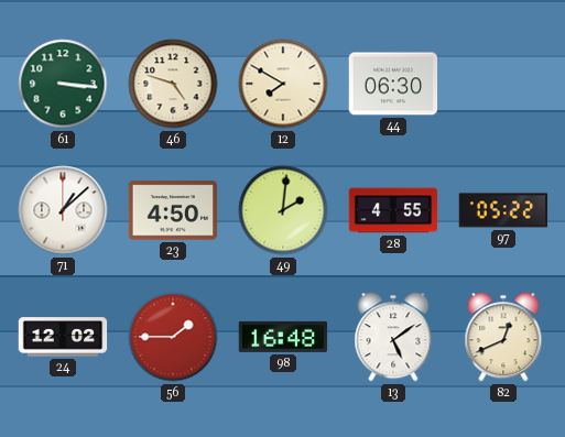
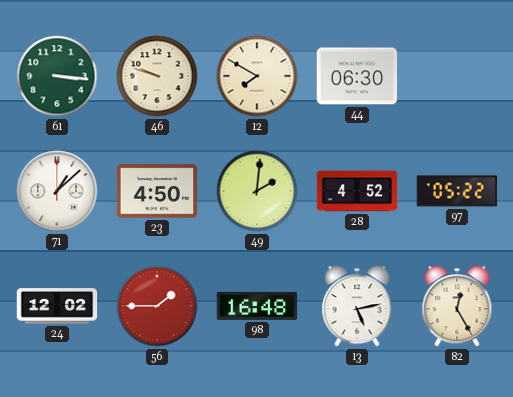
46: 4:48 -> 9:48
28: 4:55 -> 4:52
13: 5:09 -> 5:13
82: 12:41 -> 12:25
